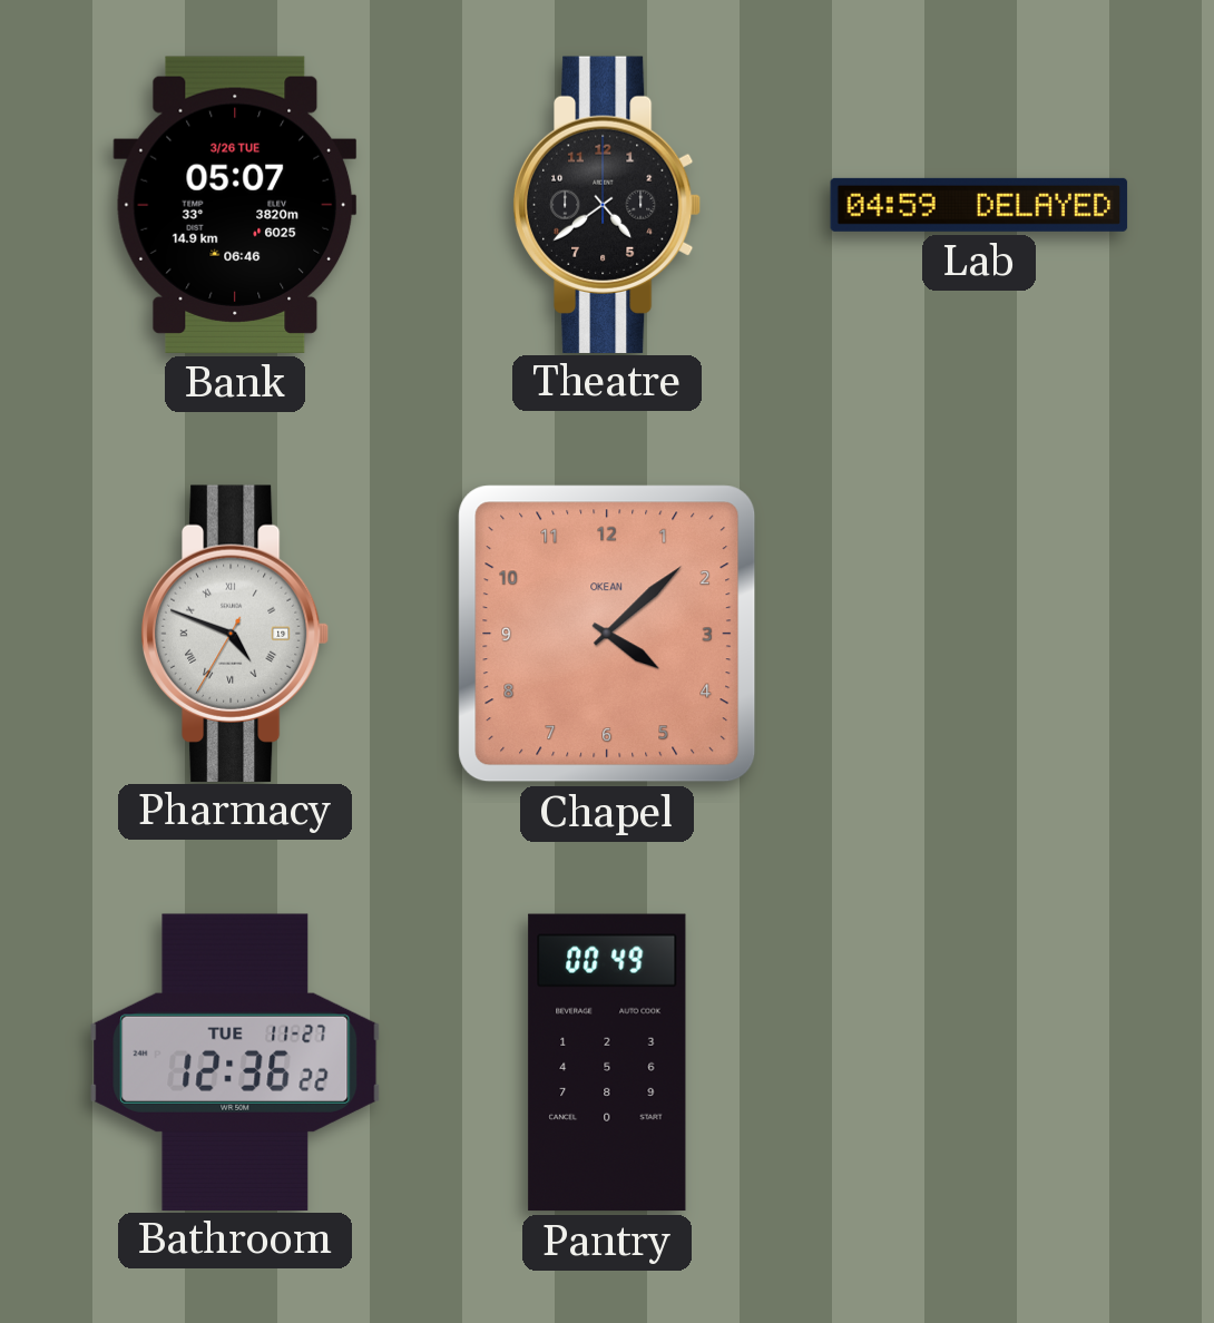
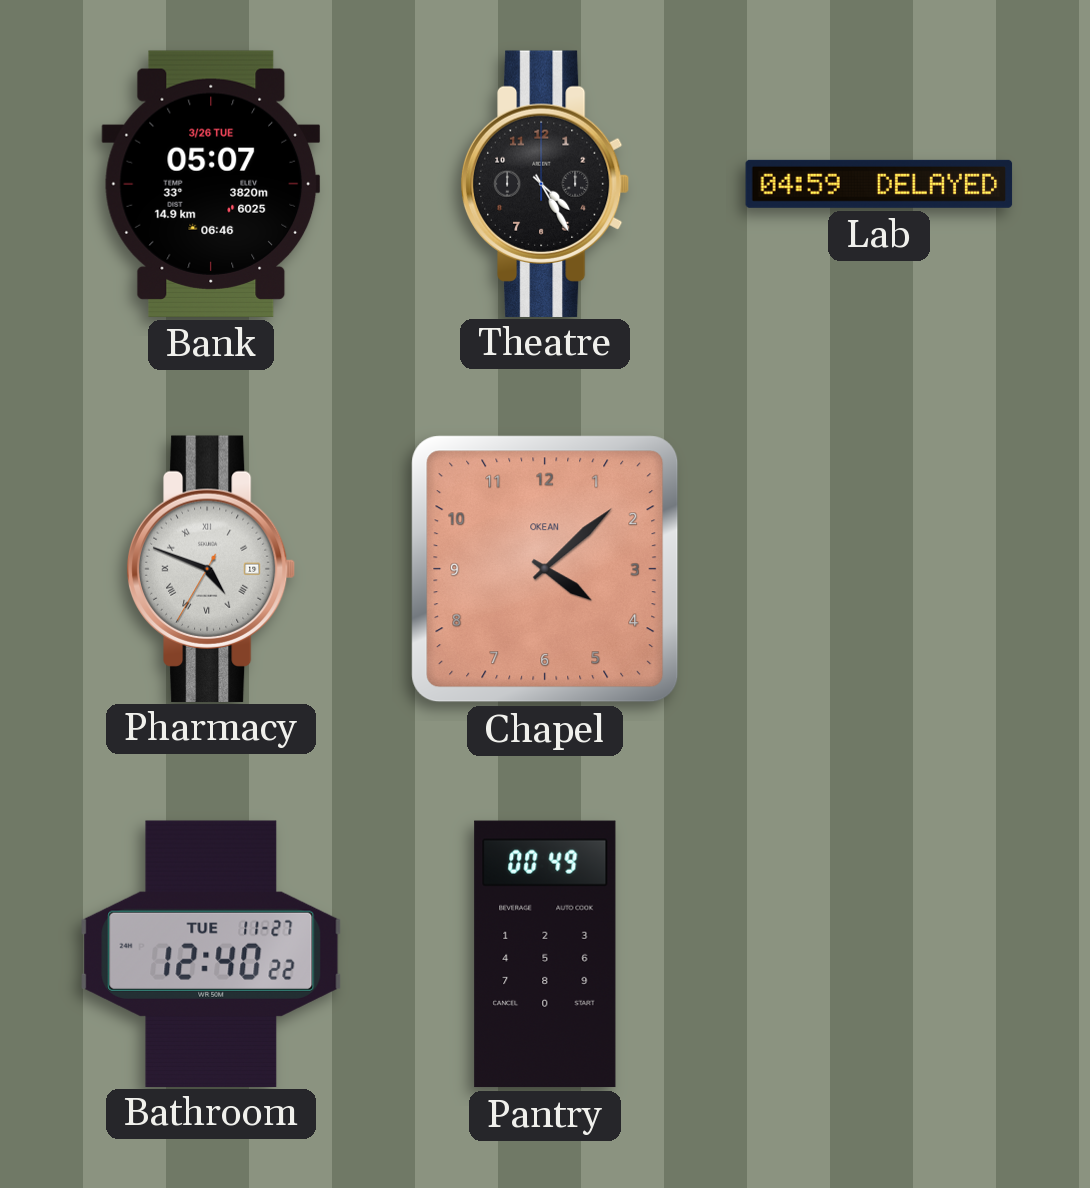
Theatre: 4:39 -> 4:25
Bathroom: 12:36 -> 12:40
